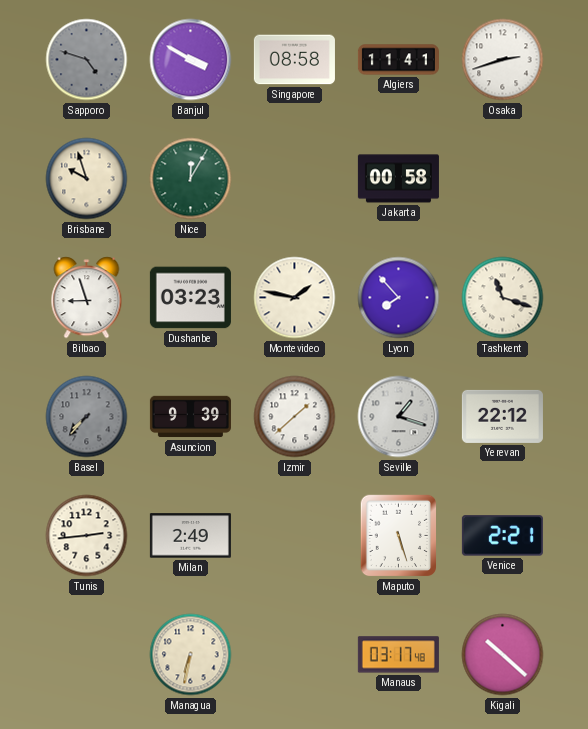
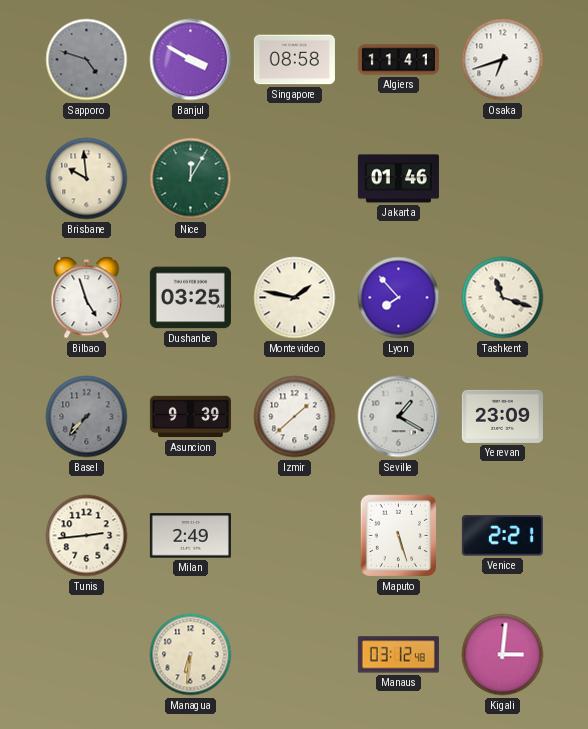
Osaka: 2:42 -> 6:42
Brisbane: 9:57 -> 9:59
Jakarta: 00:58 -> 01:46
Bilbao: 8:57 -> 4:57
Dushanbe: 03:23 -> 03:25
Seville: 1:18 -> 1:20
Yerevan: 22:12 -> 23:09
Managua: 6:32 -> 6:31
Manaus: 03:17 -> 03:12
Kigali: 10:22 -> 3:01
